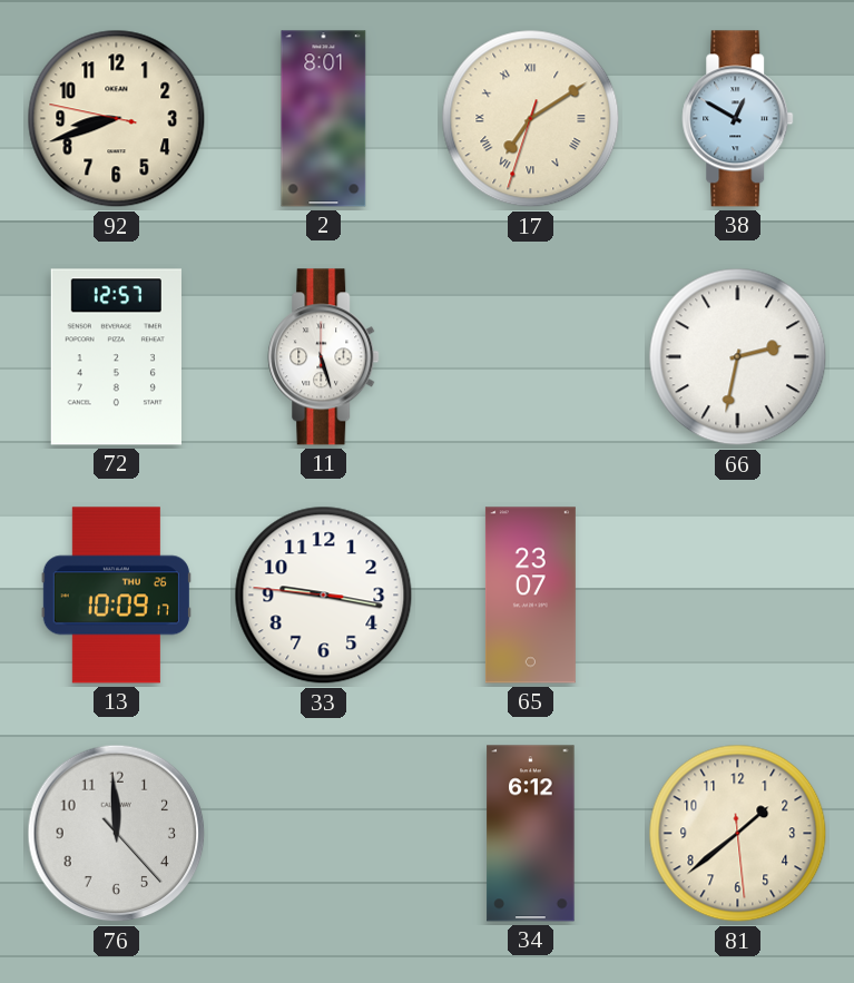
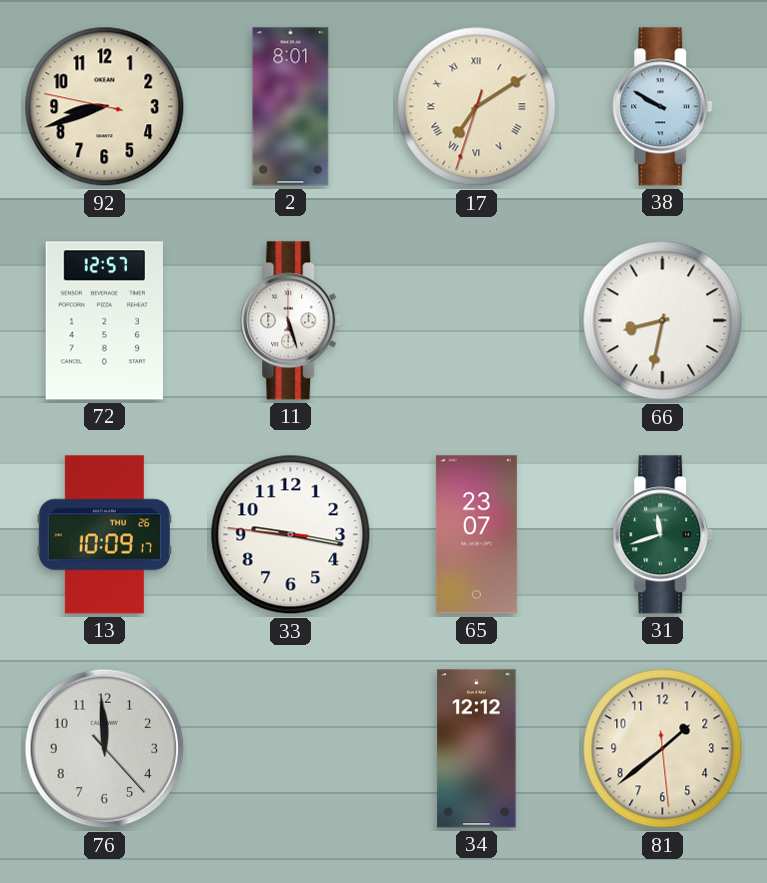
38: 12:50 -> 9:50
66: 2:32 -> 8:32
31: none -> 11:42
34: 6:12 -> 12:12
